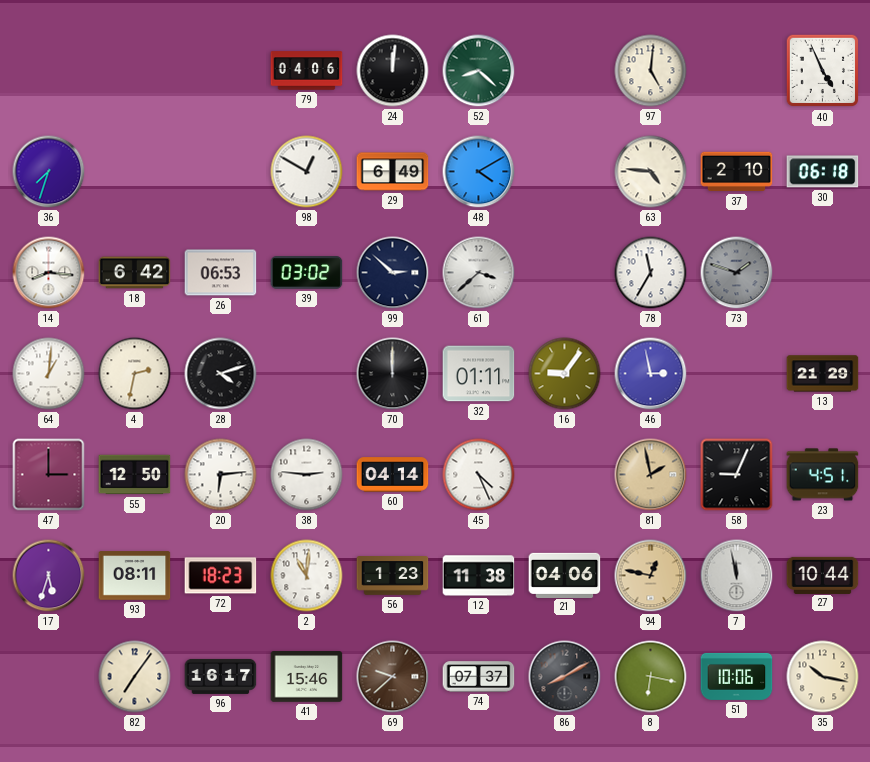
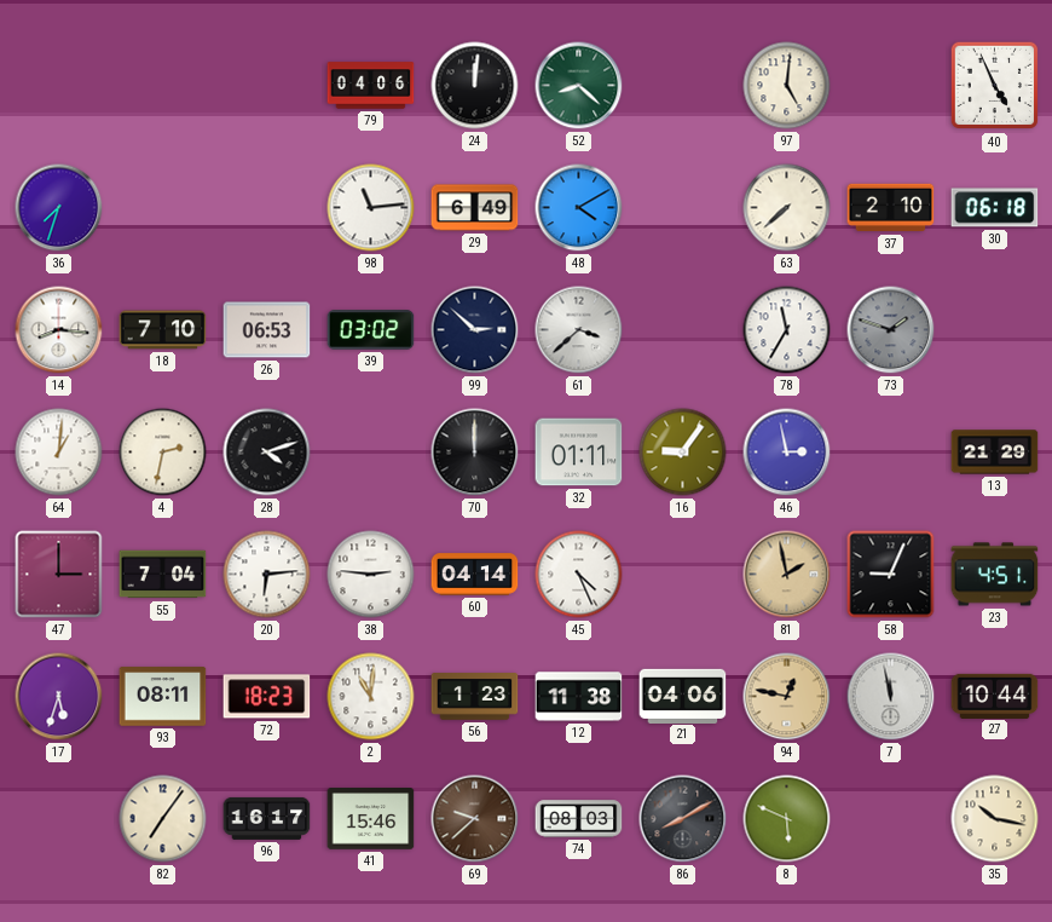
98: 12:50 -> 11:14
63: 4:46 -> 7:38
18: 6:42 -> 7:10
55: 12:50 -> 7:04
74: 07:37 -> 08:03
8: 6:17 -> 5:49
51: 10:06 -> none
